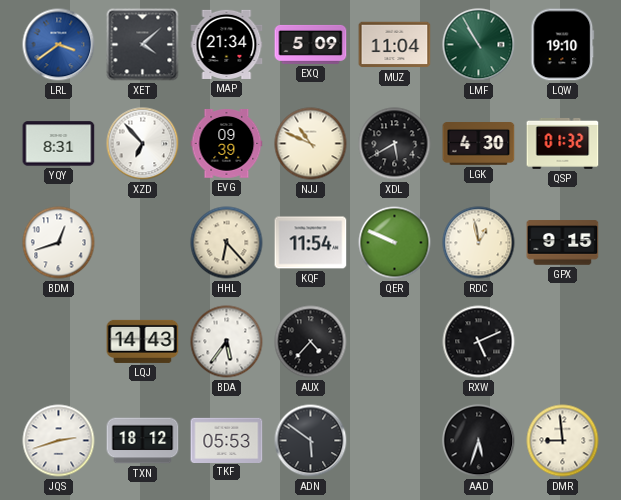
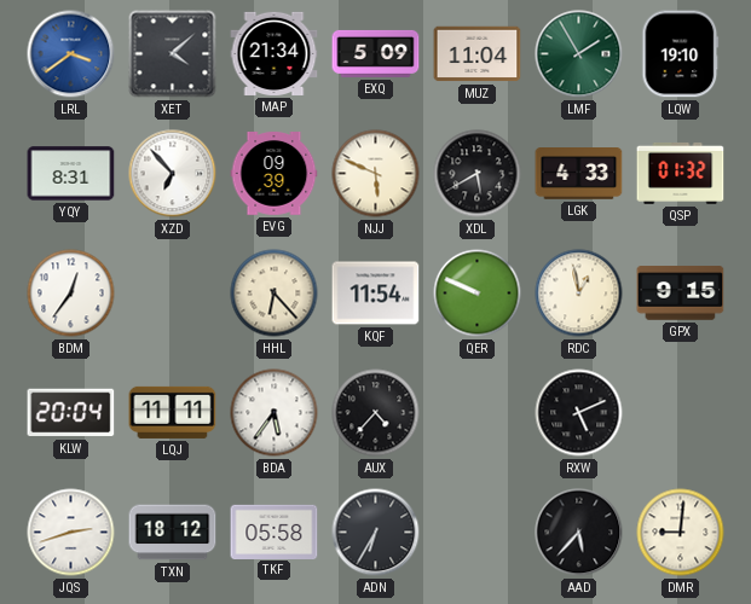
LMF: 10:55 -> 1:55
NJJ: 10:49 -> 5:49
LGK: 4:30 -> 4:33
BDM: 12:42 -> 12:36
KLW: none -> 20:04
LQJ: 14:43 -> 11:11
TKF: 05:53 -> 05:58
ADN: 5:51 -> 6:35
AAD: 5:33 -> 5:37
DMR: 8:59 -> 9:01
